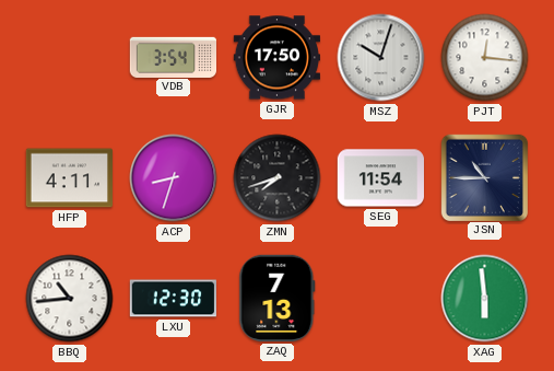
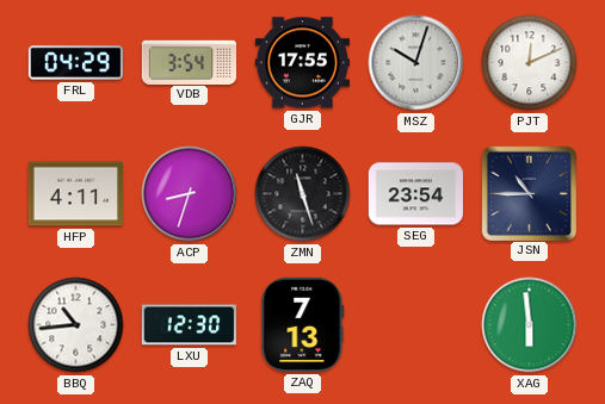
FRL: none -> 04:29
GJR: 17:50 -> 17:55
PJT: 12:16 -> 12:11
ZMN: 7:42 -> 11:27
SEG: 11:54 -> 23:54
